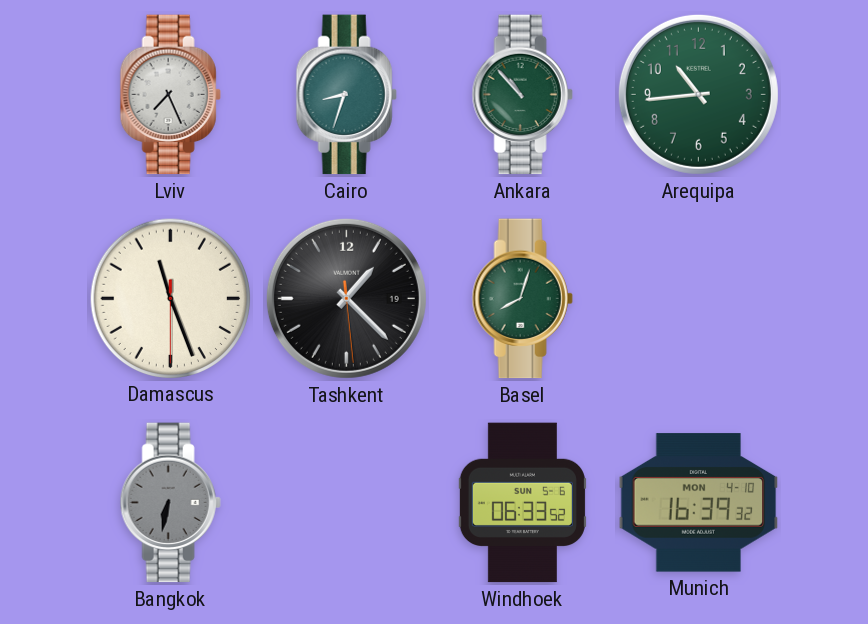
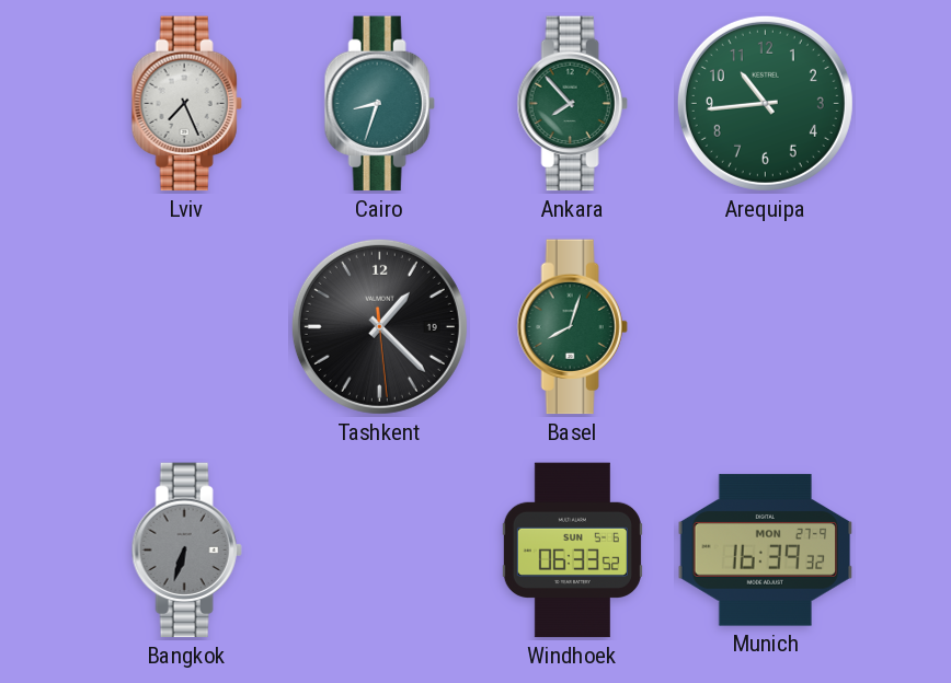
Ankara: 10:53 -> 7:53
Damascus: 11:26 -> none
Bangkok: 6:32 -> 6:33
Munich date: MON 4-10 -> MON 27-9
